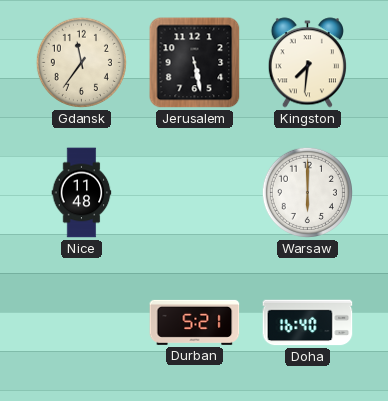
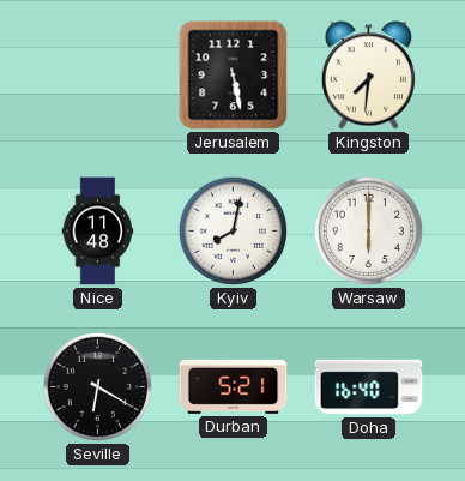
Gdansk: 11:36 -> none
Kyiv: none -> 8:02
Seville: none -> 6:20
